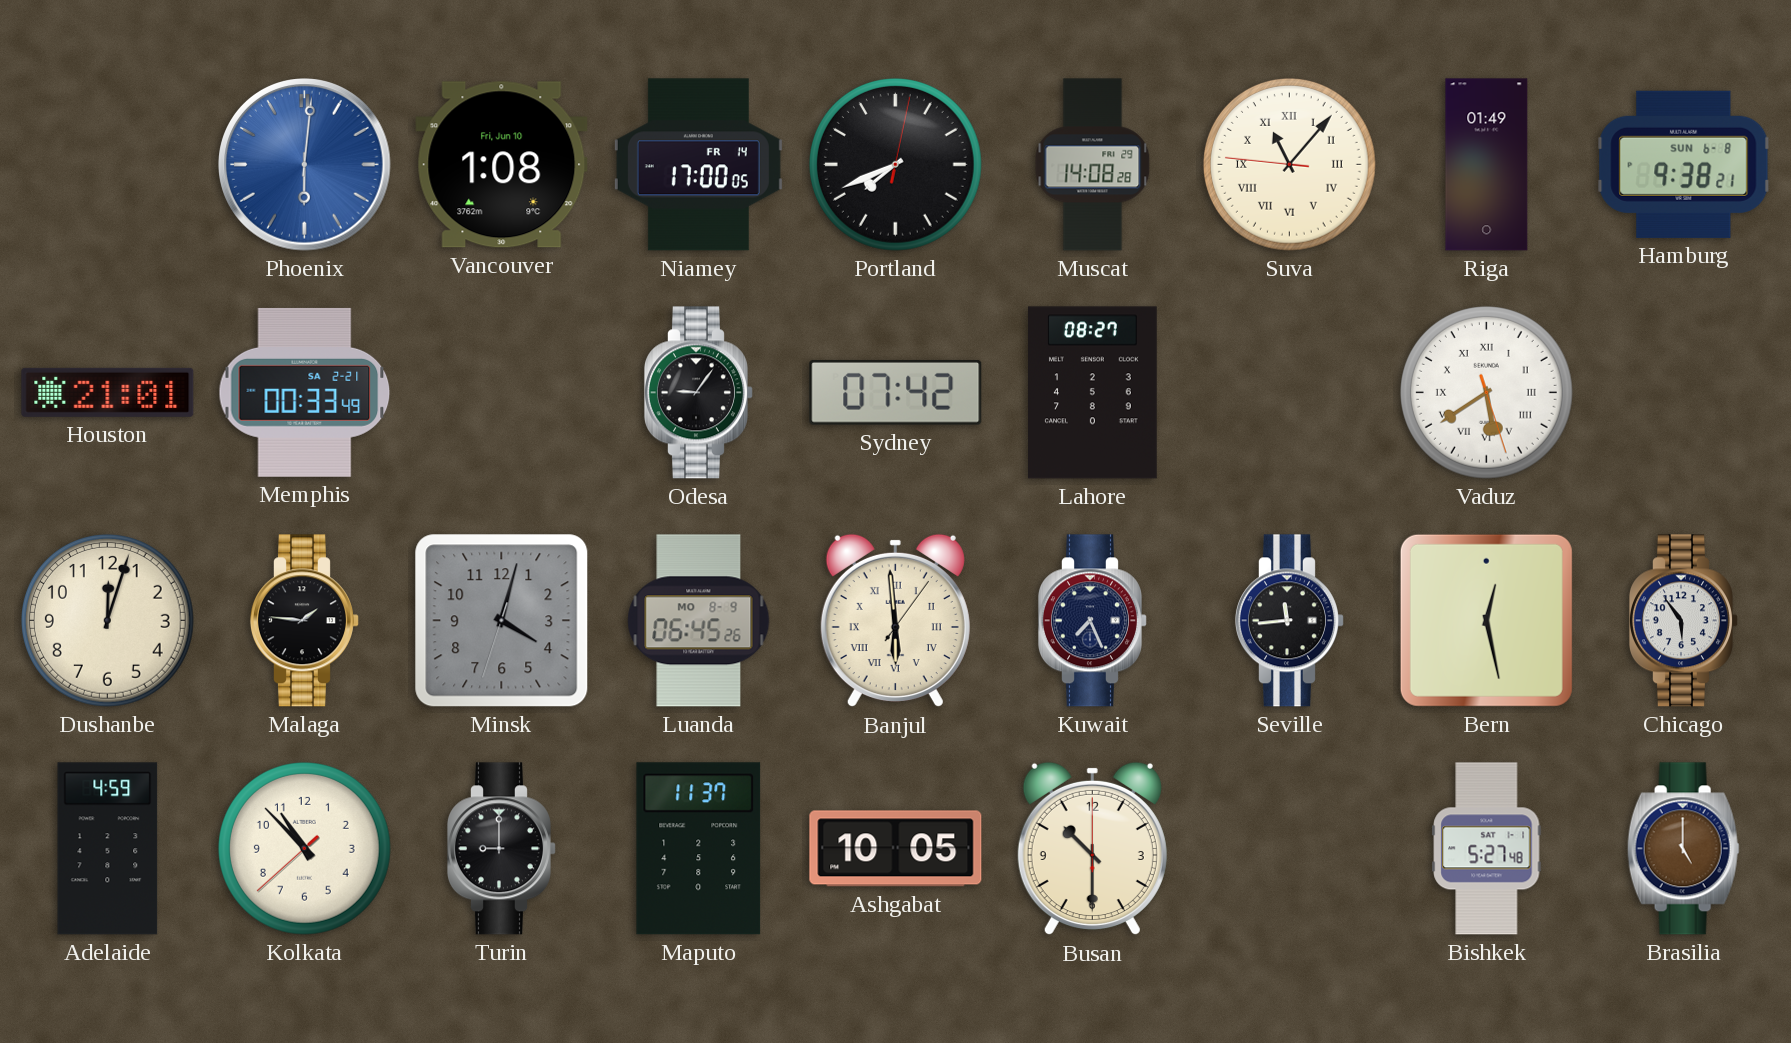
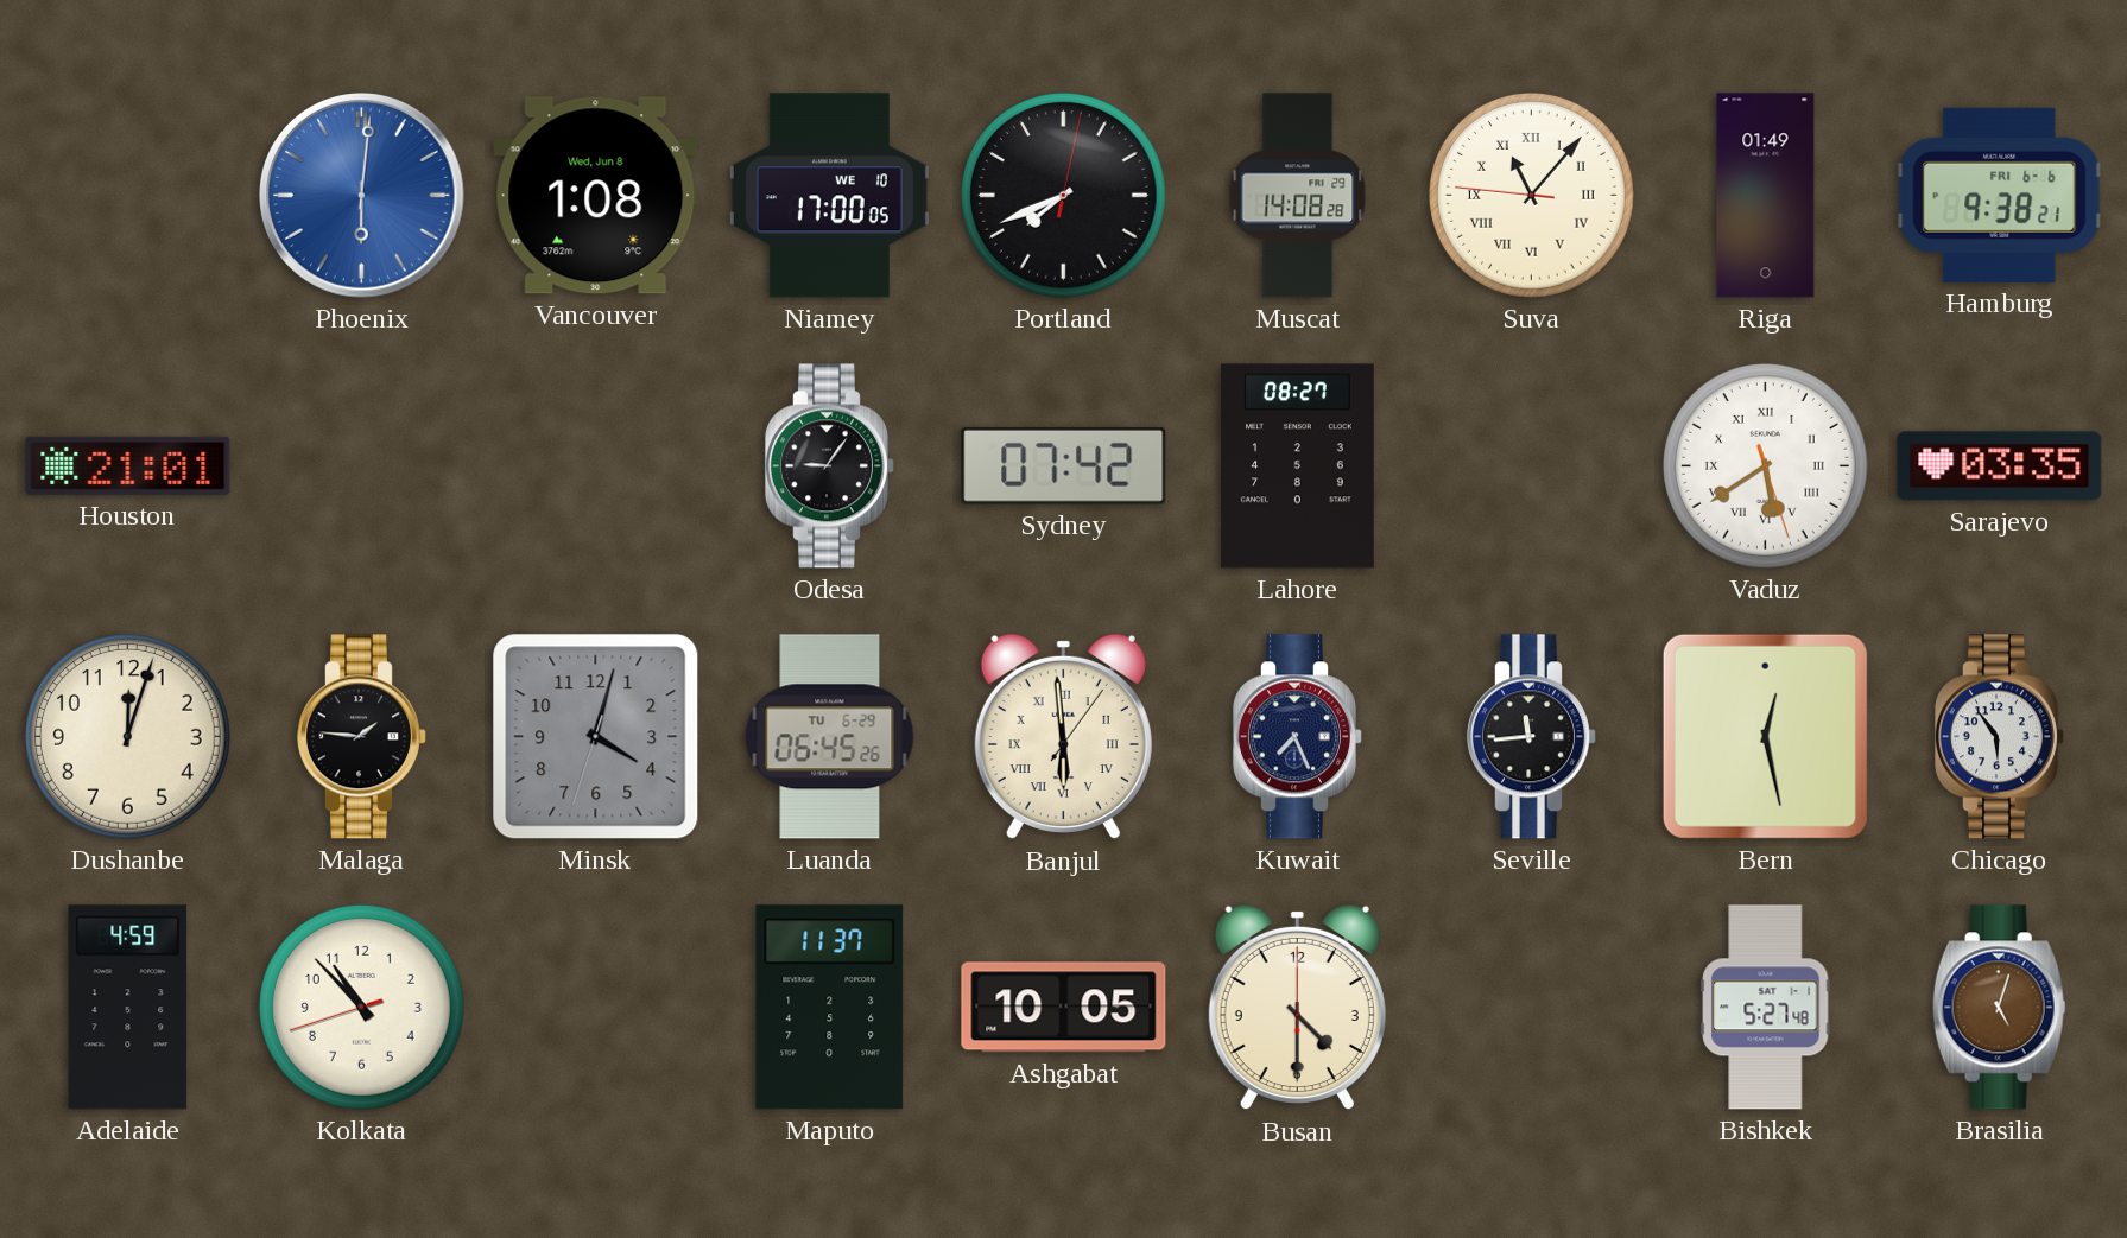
Vancouver date: Fri, Jun 10 -> Wed, Jun 8
Niamey date: FR 14 -> WE 10
Hamburg date: SUN 6-8 -> FRI 6-6
Memphis: 00:33 -> none
Sarajevo: none -> 03:35
Luanda date: MO 8-9 -> TU 6-29
Kolkata: 10:52:38 -> 10:52:42
Turin: 9:00 -> none
Busan: 10:30 -> 4:30
Brasilia: 5:00 -> 5:03
